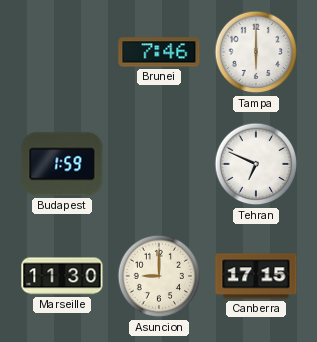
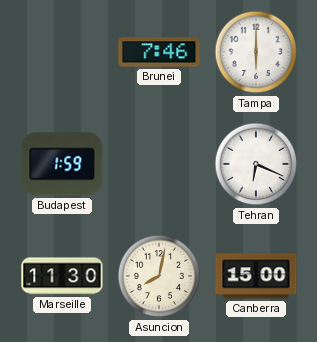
Tehran: 6:49 -> 6:19
Asuncion: 9:00 -> 8:02
Canberra: 17:15 -> 15:00
